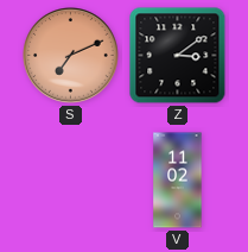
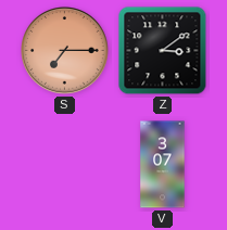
S: 7:11 -> 7:15
V: 11:02 -> 3:07
